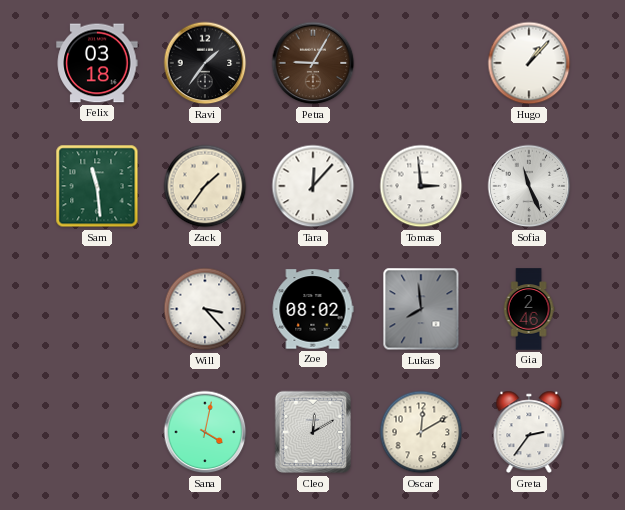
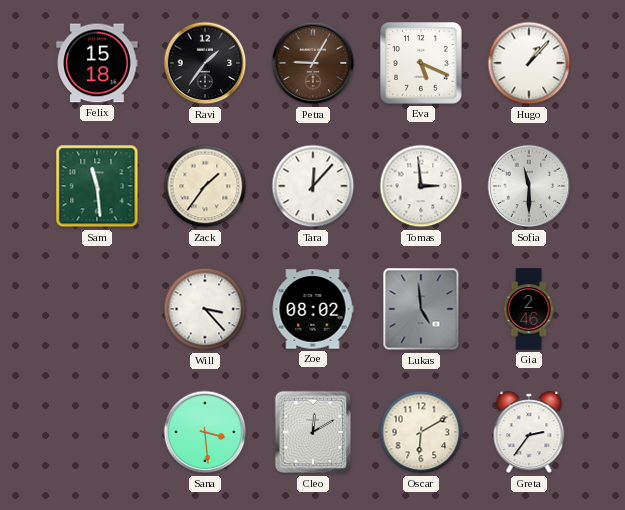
Felix: 03:18 -> 15:18
Eva: none -> 5:19
Sofia: 11:26 -> 11:30
Lukas: 7:59 -> 4:59
Sana: 4:02 -> 3:29
Oscar: 12:10 -> 6:10
